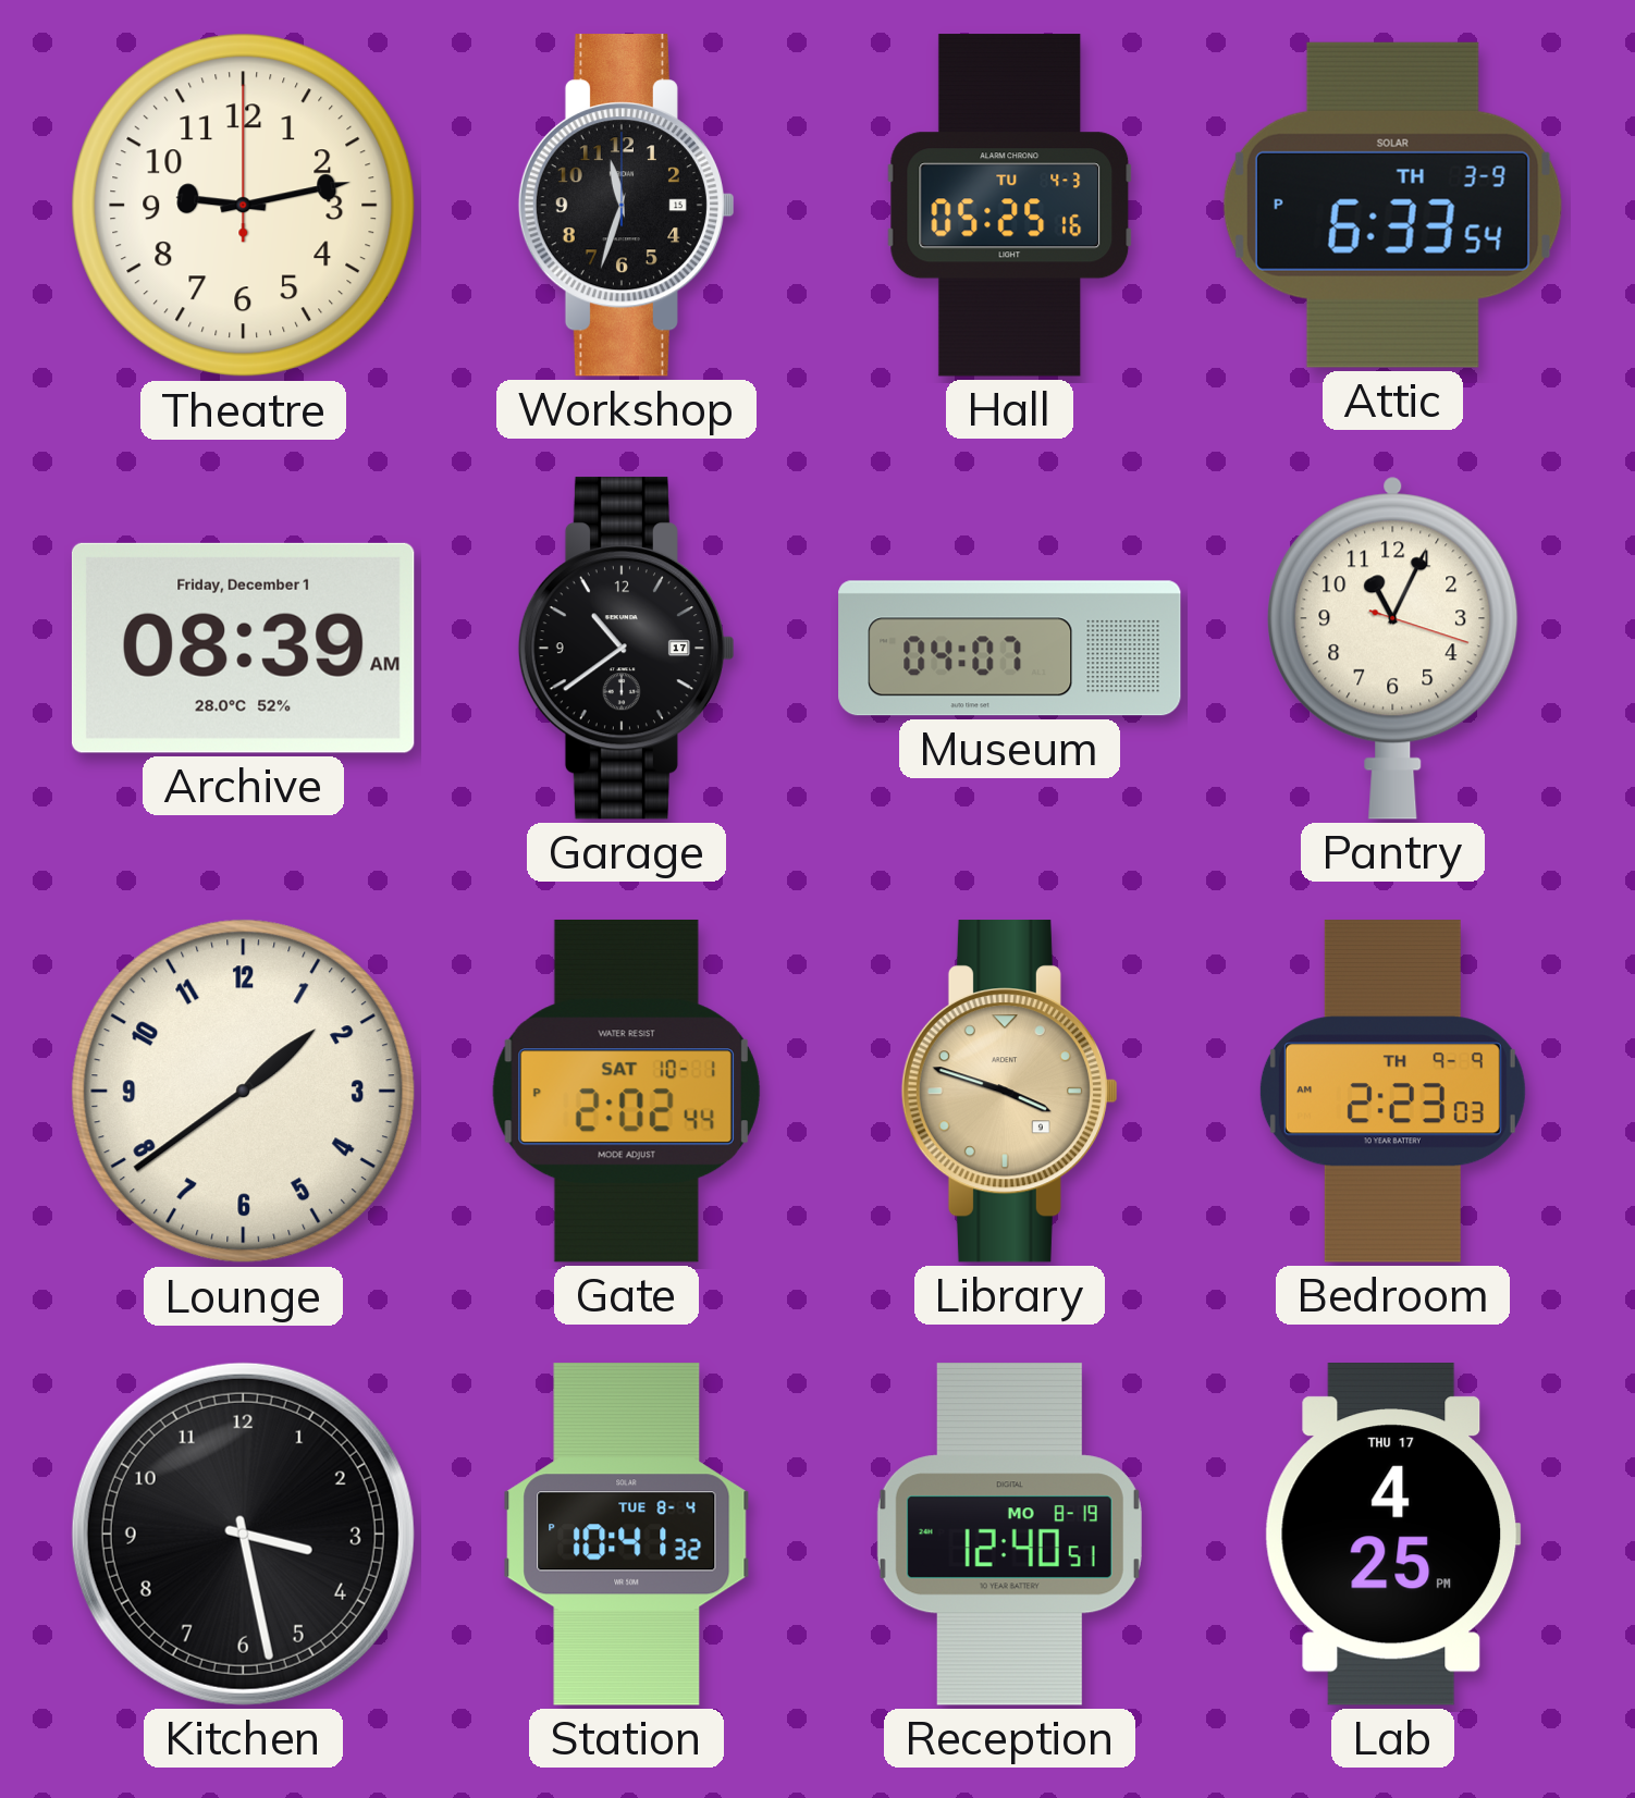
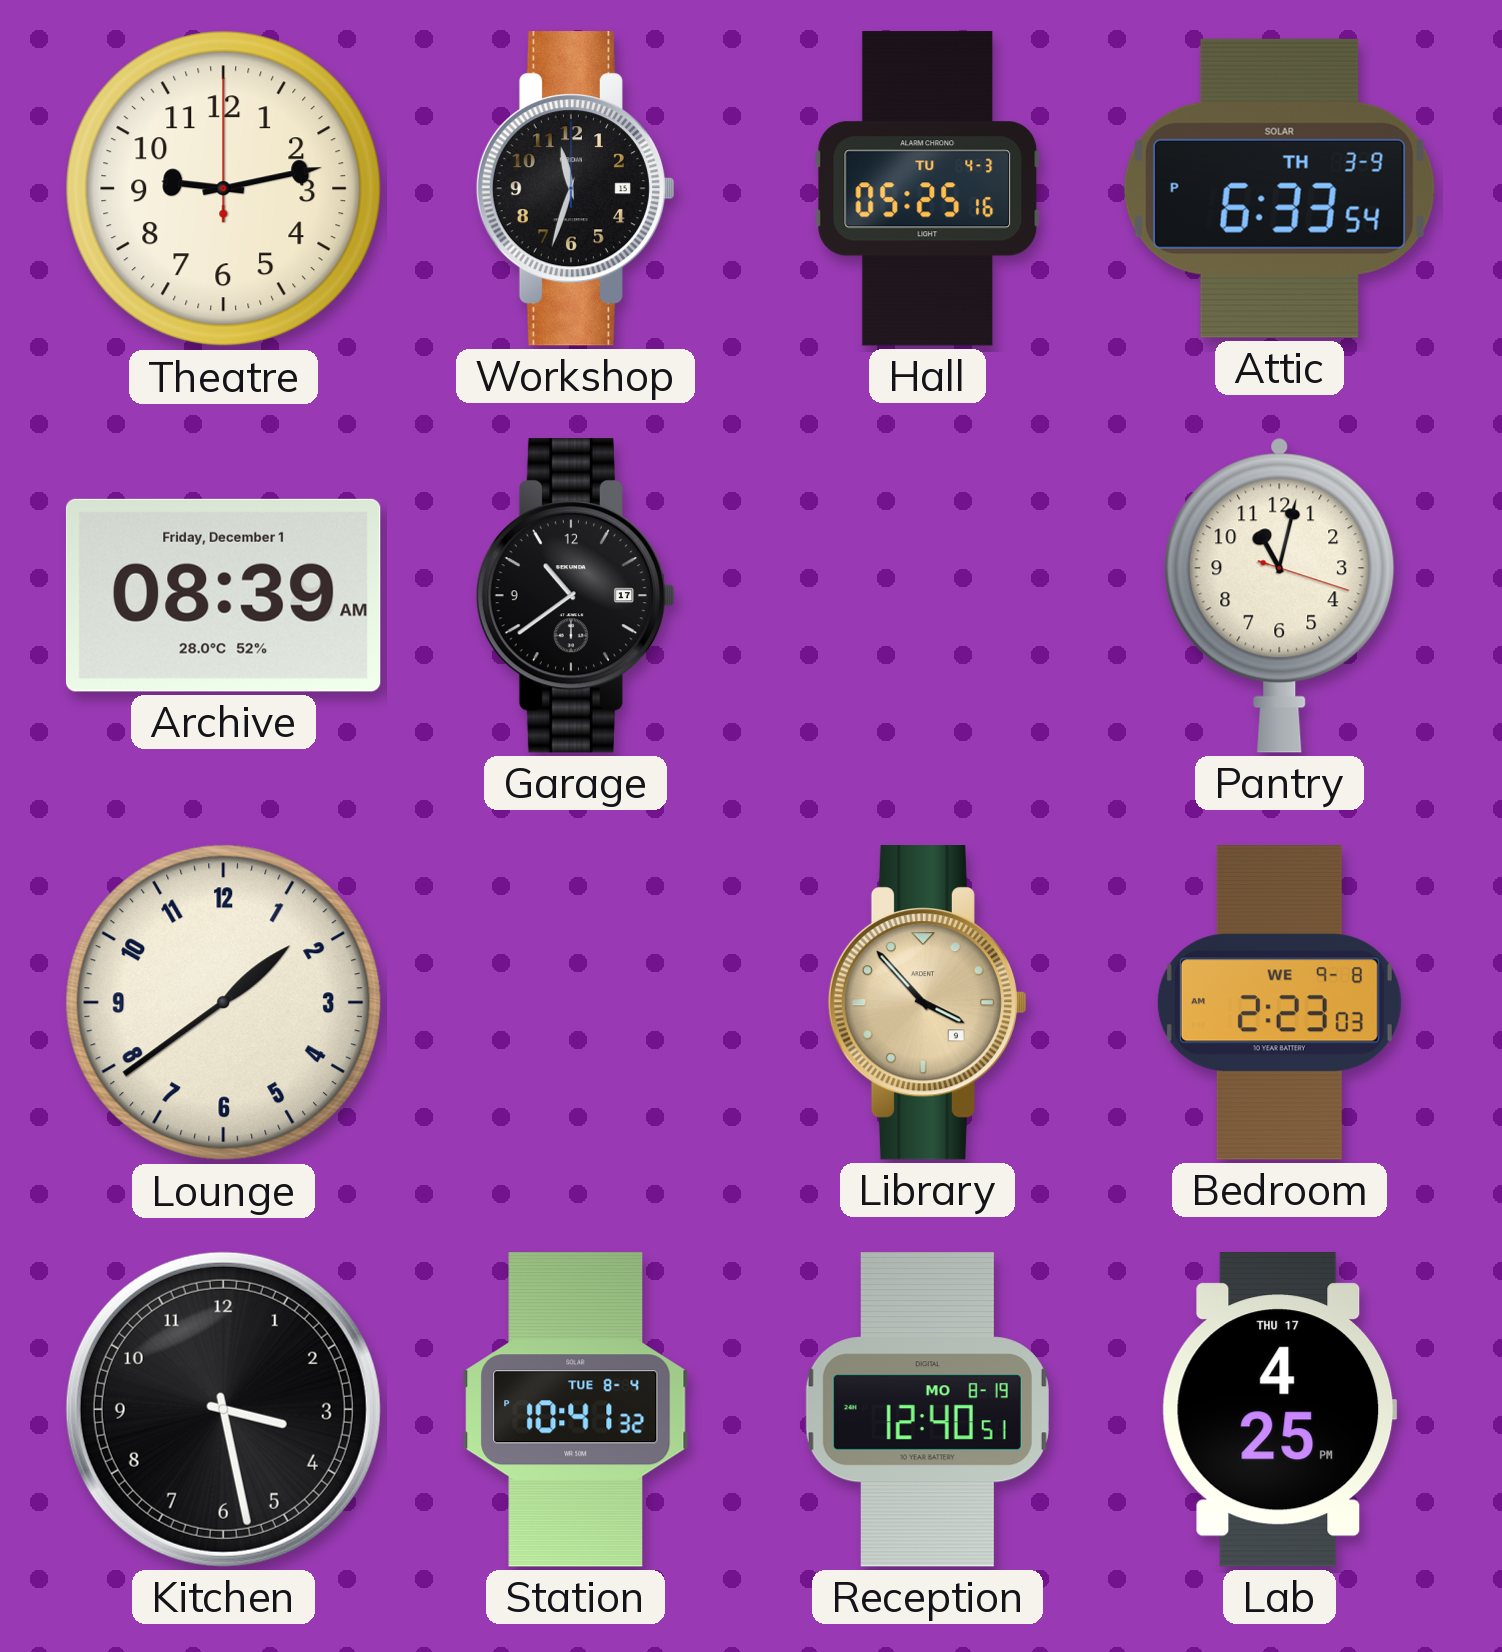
Museum: 04:07 -> none
Pantry: 11:04 -> 11:02
Gate: 2:02 -> none
Library: 3:48 -> 3:53
Bedroom date: TH 9-9 -> WE 9-8
